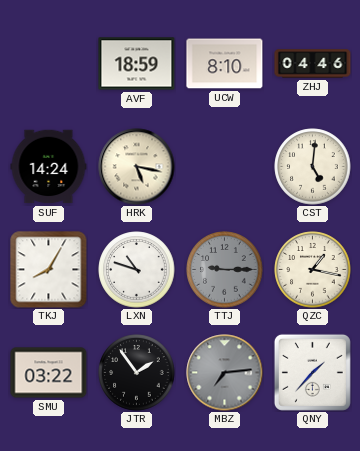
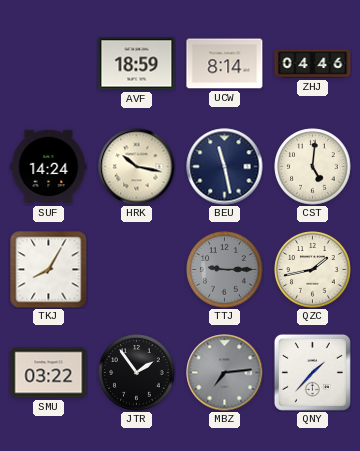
UCW: 8:10 -> 8:14
HRK: 5:17 -> 10:17
BEU: none -> 11:28
LXN: 10:48 -> none
QZC: 1:17 -> 1:43
